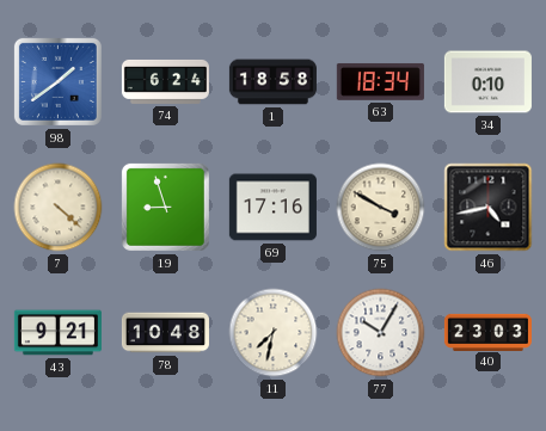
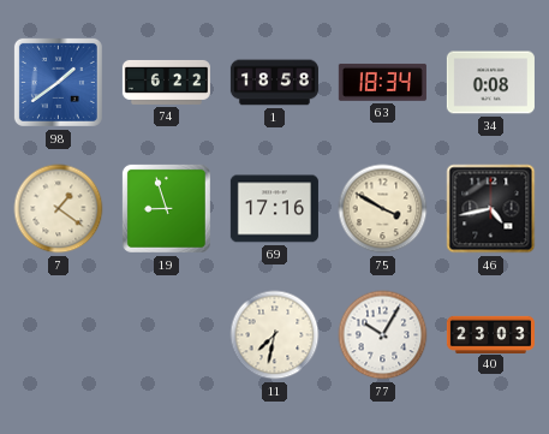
74: 6:24 -> 6:22
34: 0:10 -> 0:08
7: 4:22 -> 1:21
43: 9:21 -> none
78: 10:48 -> none
